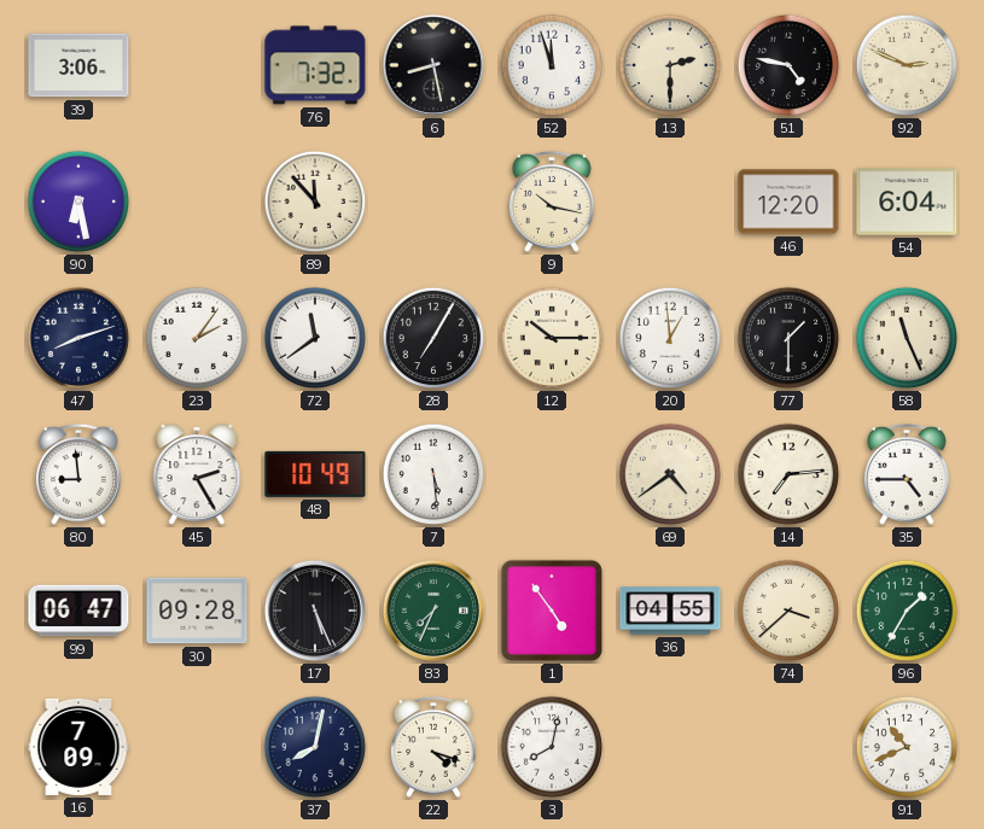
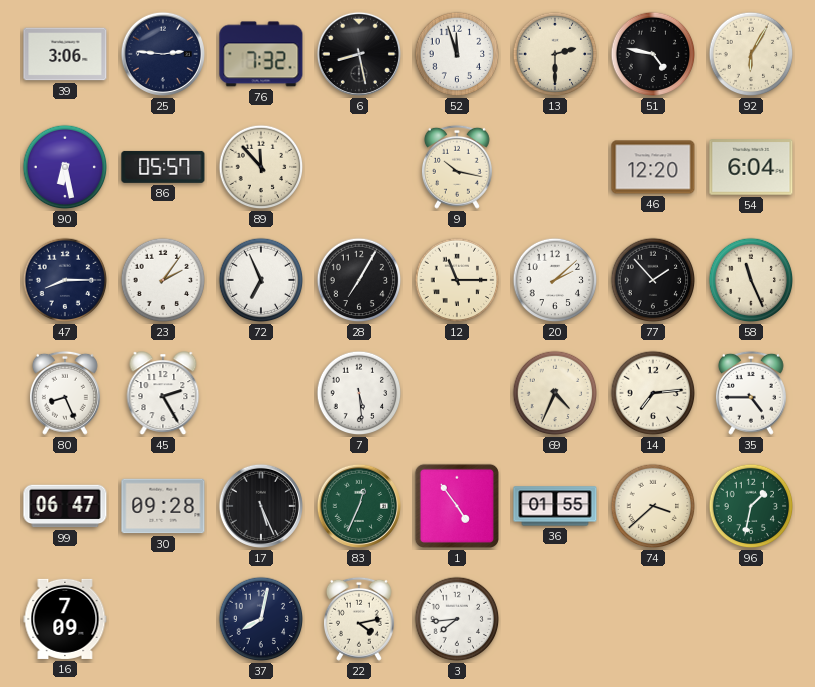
25: none -> 2:46
92: 2:49 -> 6:05
86: none -> 05:57
47: 8:12 -> 8:15
72: 11:39 -> 6:56
12: 10:15 -> 11:15
20: 12:59 -> 2:08
77: 1:30 -> 1:53
80: 8:59 -> 8:26
48: 10:49 -> none
69: 4:39 -> 4:34
83: 7:34 -> 12:34
36: 04:55 -> 01:55
96: 1:35 -> 1:32
22: 4:18 -> 4:13
3: 8:02 -> 7:44
91: 10:41 -> none
